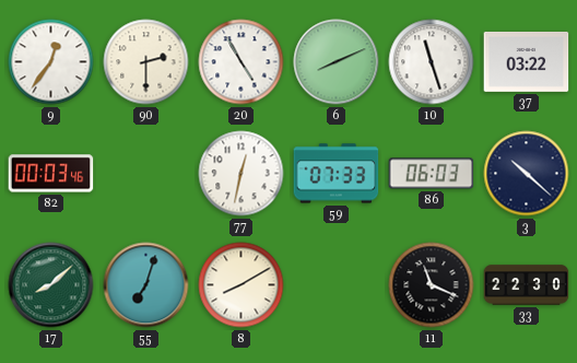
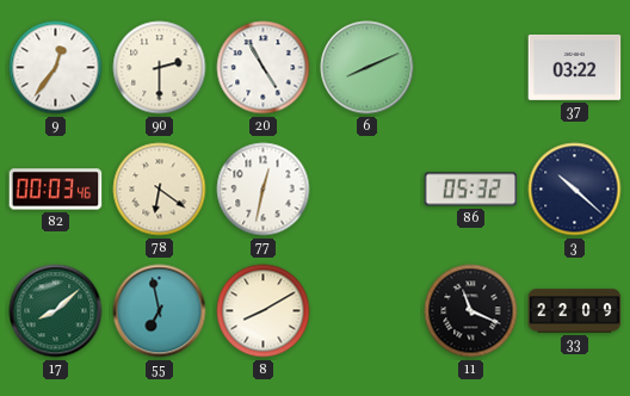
10: 11:27 -> none
78: none -> 6:21
59: 07:33 -> none
86: 06:03 -> 05:32
55: 7:03 -> 6:58
33: 22:30 -> 22:09
